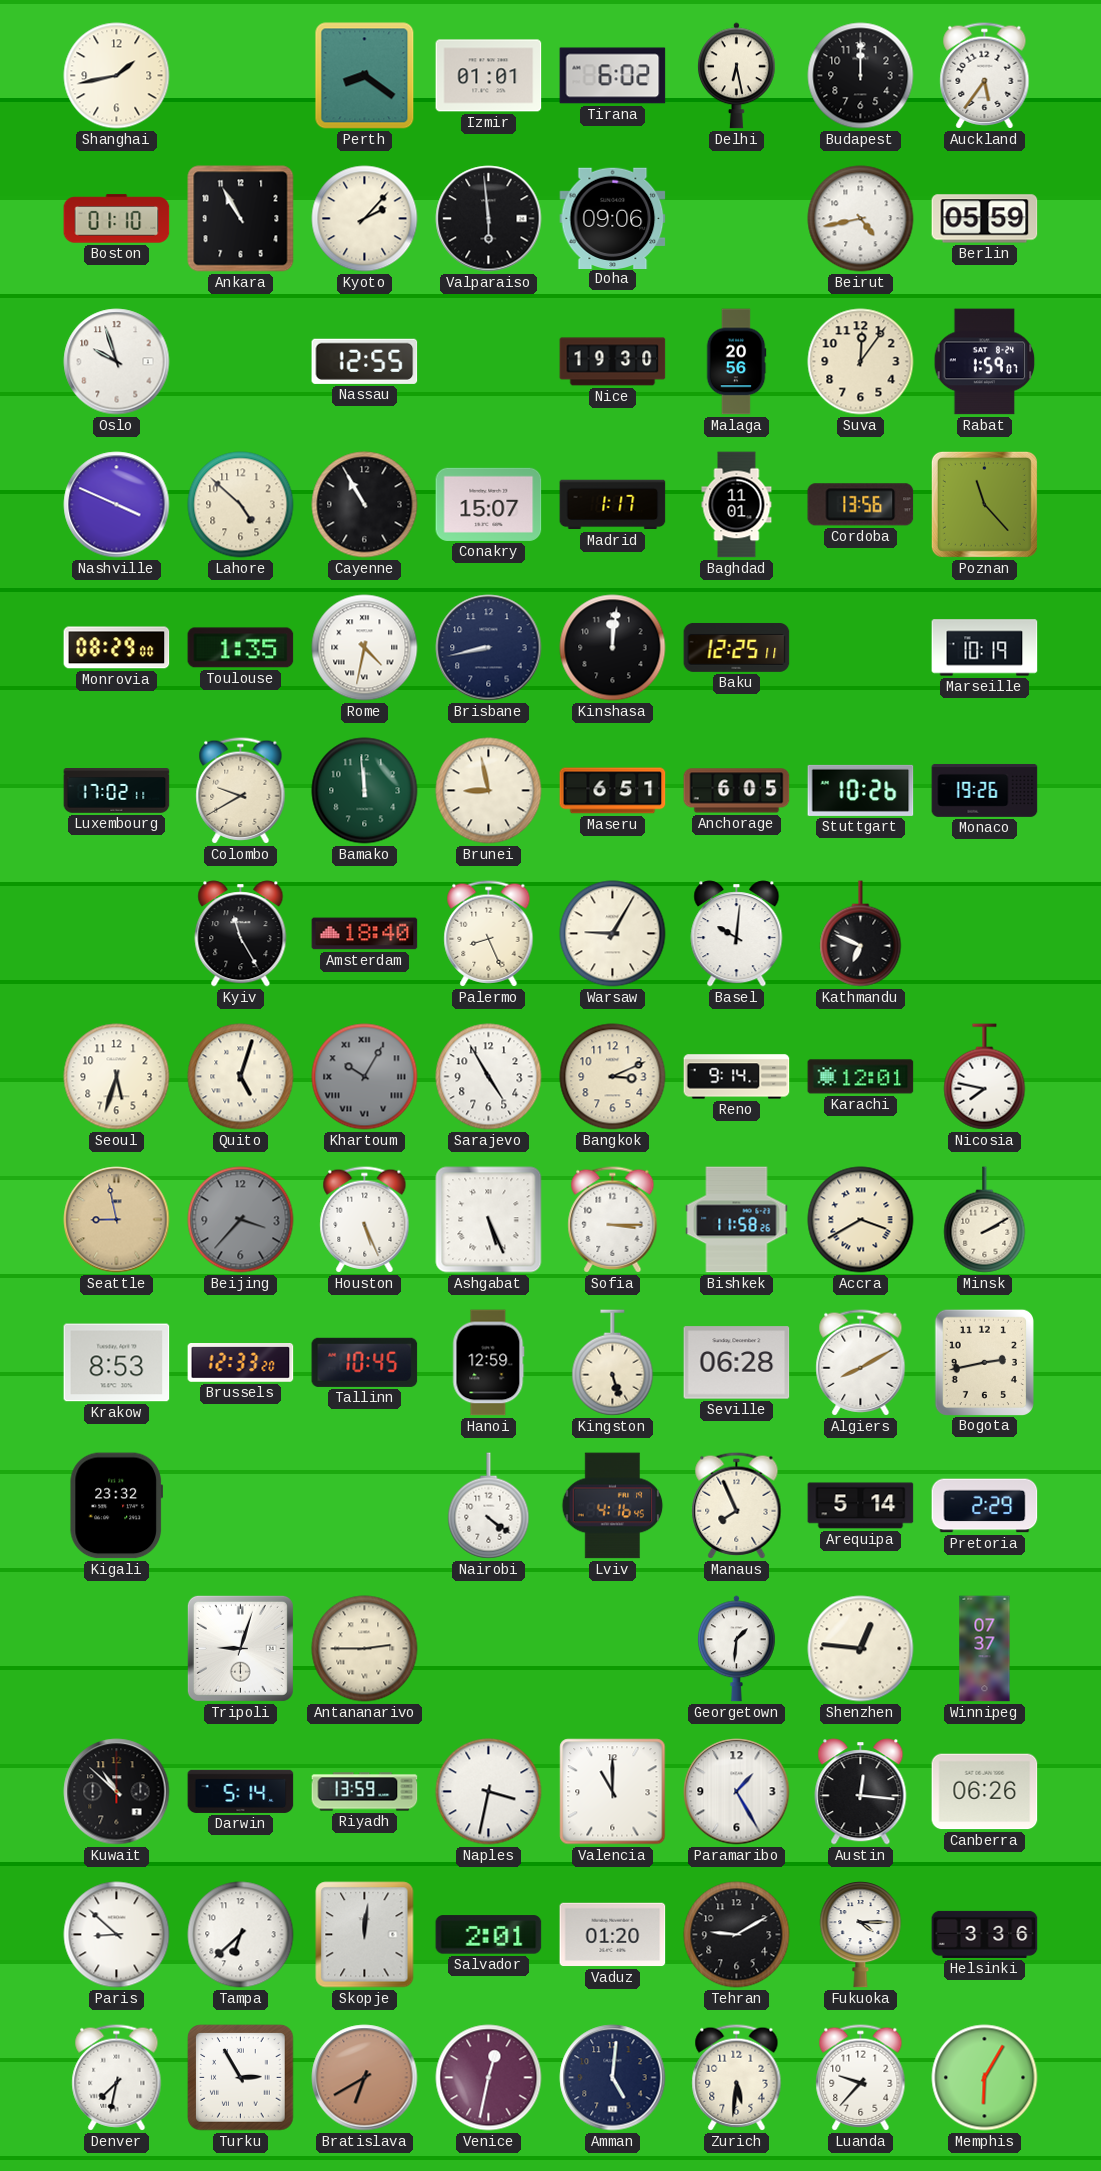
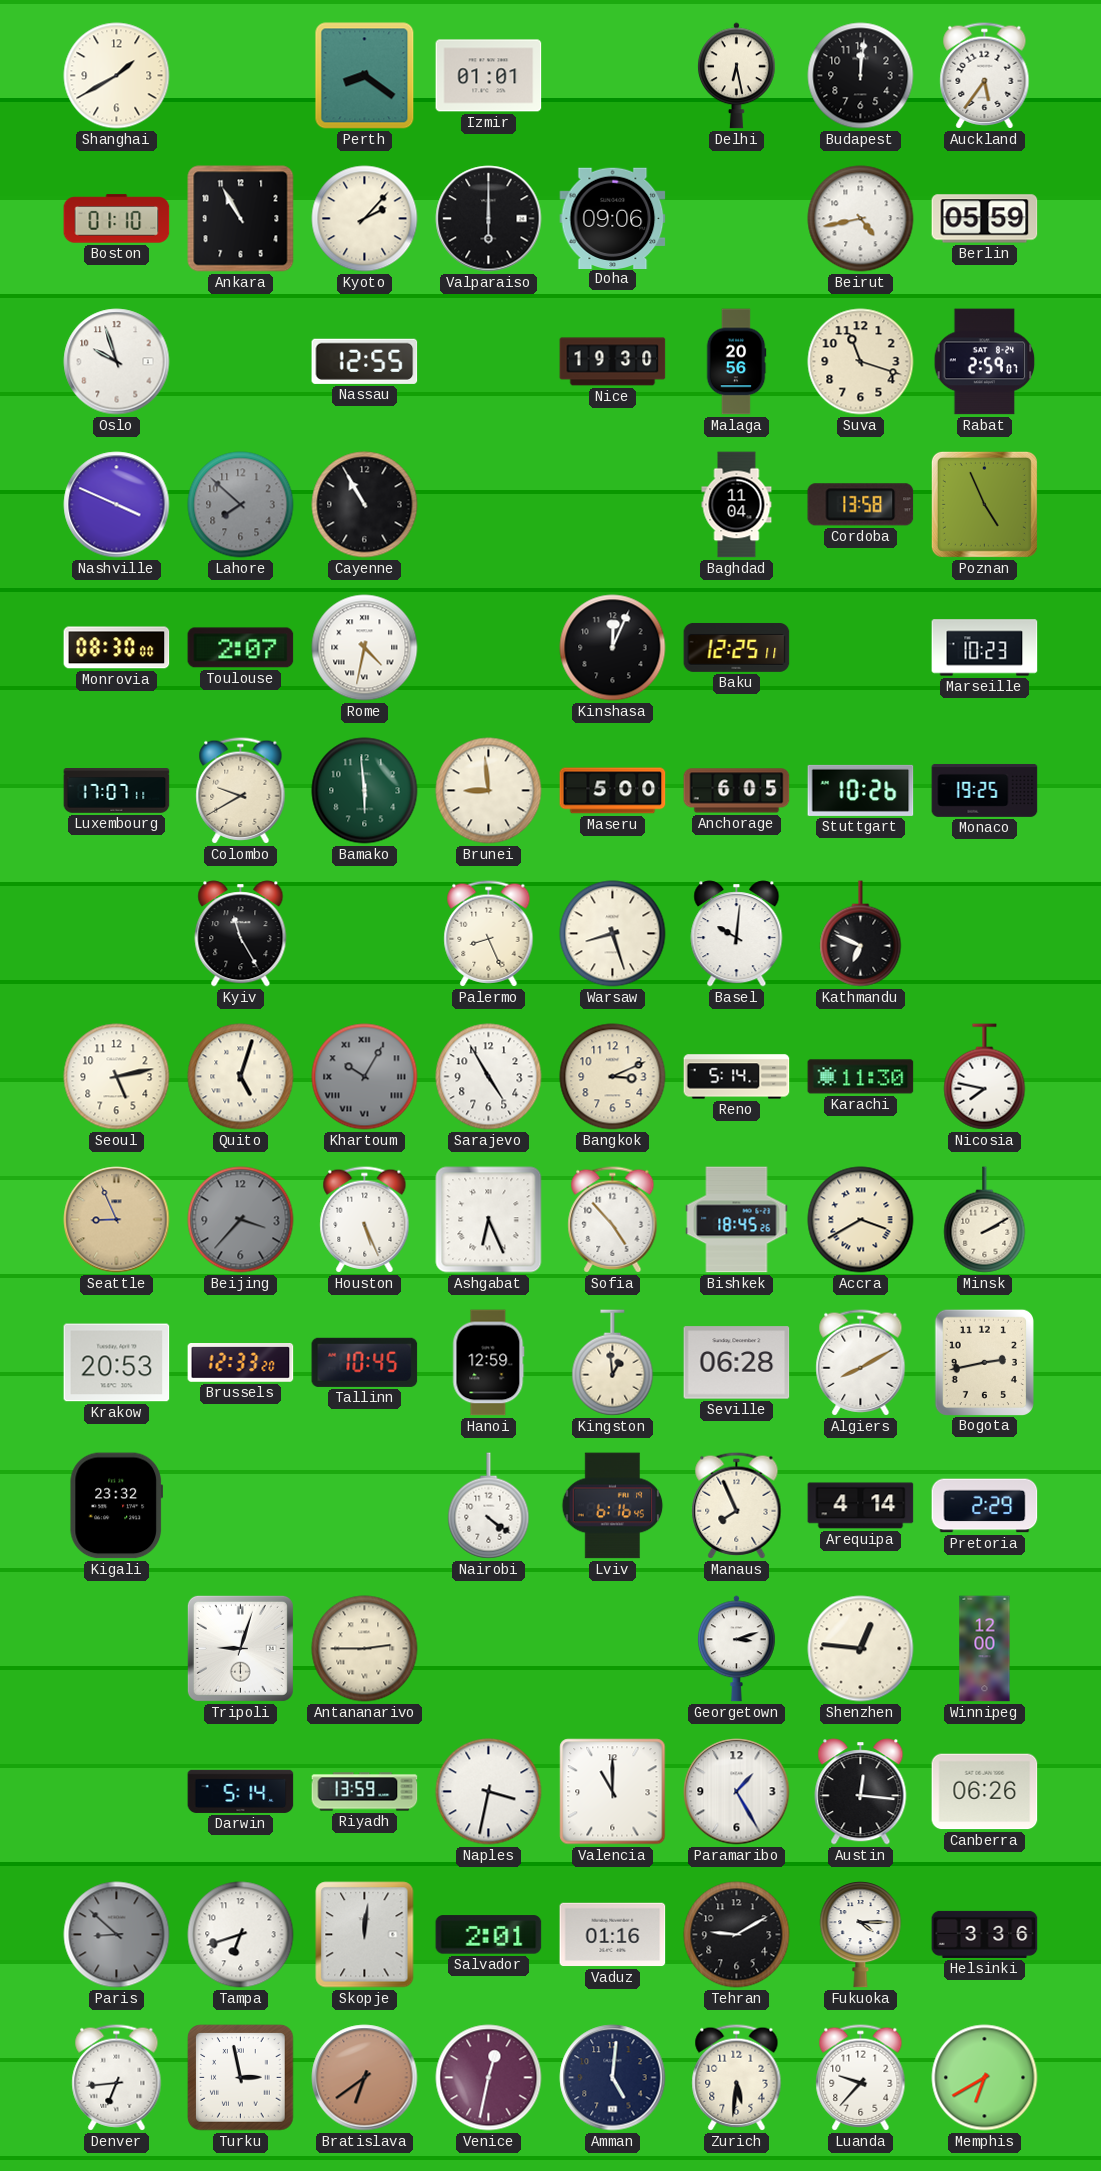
Shanghai: 1:43 -> 1:40
Tirana: 6:02 -> none
Budapest: 12:00 -> 12:01
Valparaiso: 5:59 -> 6:00
Suva: 12:06 -> 11:18
Rabat: 1:59 -> 2:59
Lahore: 4:52 -> 7:52
Lahore dial: cream -> grey
Conakry: 15:07 -> none
Madrid: 1:17 -> none
Baghdad: 11:01 -> 11:04
Cordoba: 13:56 -> 13:58
Poznan: 11:23 -> 4:56
Monrovia: 08:29 -> 08:30
Toulouse: 1:35 -> 2:07
Brisbane: 8:43 -> none
Kinshasa: 12:01 -> 12:04
Marseille: 10:19 -> 10:23
Luxembourg: 17:02 -> 17:07
Bamako: 11:59 -> 5:59
Brunei: 8:58 -> 8:59
Maseru: 6:51 -> 5:00
Monaco: 19:26 -> 19:25
Amsterdam: 18:40 -> none
Warsaw: 9:05 -> 8:27
Seoul: 5:33 -> 5:13
Reno: 9:14 -> 5:14
Karachi: 12:01 -> 11:30
Seattle: 8:58 -> 8:56
Ashgabat: 5:26 -> 6:26
Sofia: 3:15 -> 4:53
Bishkek: 11:58 -> 18:45
Krakow: 8:53 -> 20:53
Kingston: 5:27 -> 12:59
Lviv: 4:16 -> 6:16
Arequipa: 5:14 -> 4:14
Georgetown: 1:31 -> 3:12
Winnipeg: 07:37 -> 12:00
Kuwait: 10:52 -> none
Paris dial: white -> grey
Tampa: 6:38 -> 6:42
Vaduz: 01:20 -> 01:16
Denver: 7:32 -> 6:44
Turku: 2:55 -> 2:58
Bratislava: 6:40 -> 6:39
Memphis: 6:05 -> 6:40
